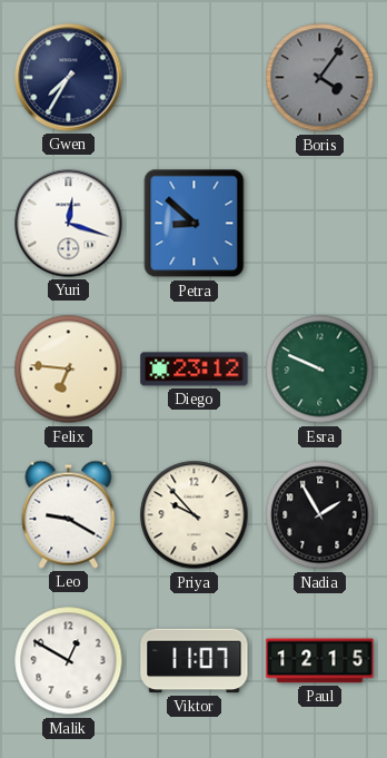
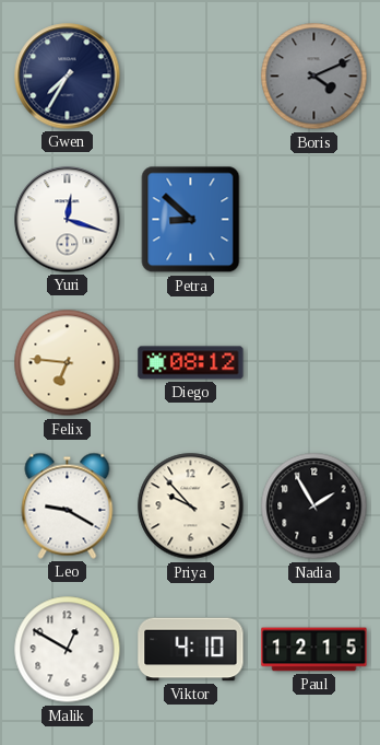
Boris: 4:06 -> 4:11
Diego: 23:12 -> 08:12
Esra: 9:49 -> none
Viktor: 11:07 -> 4:10
